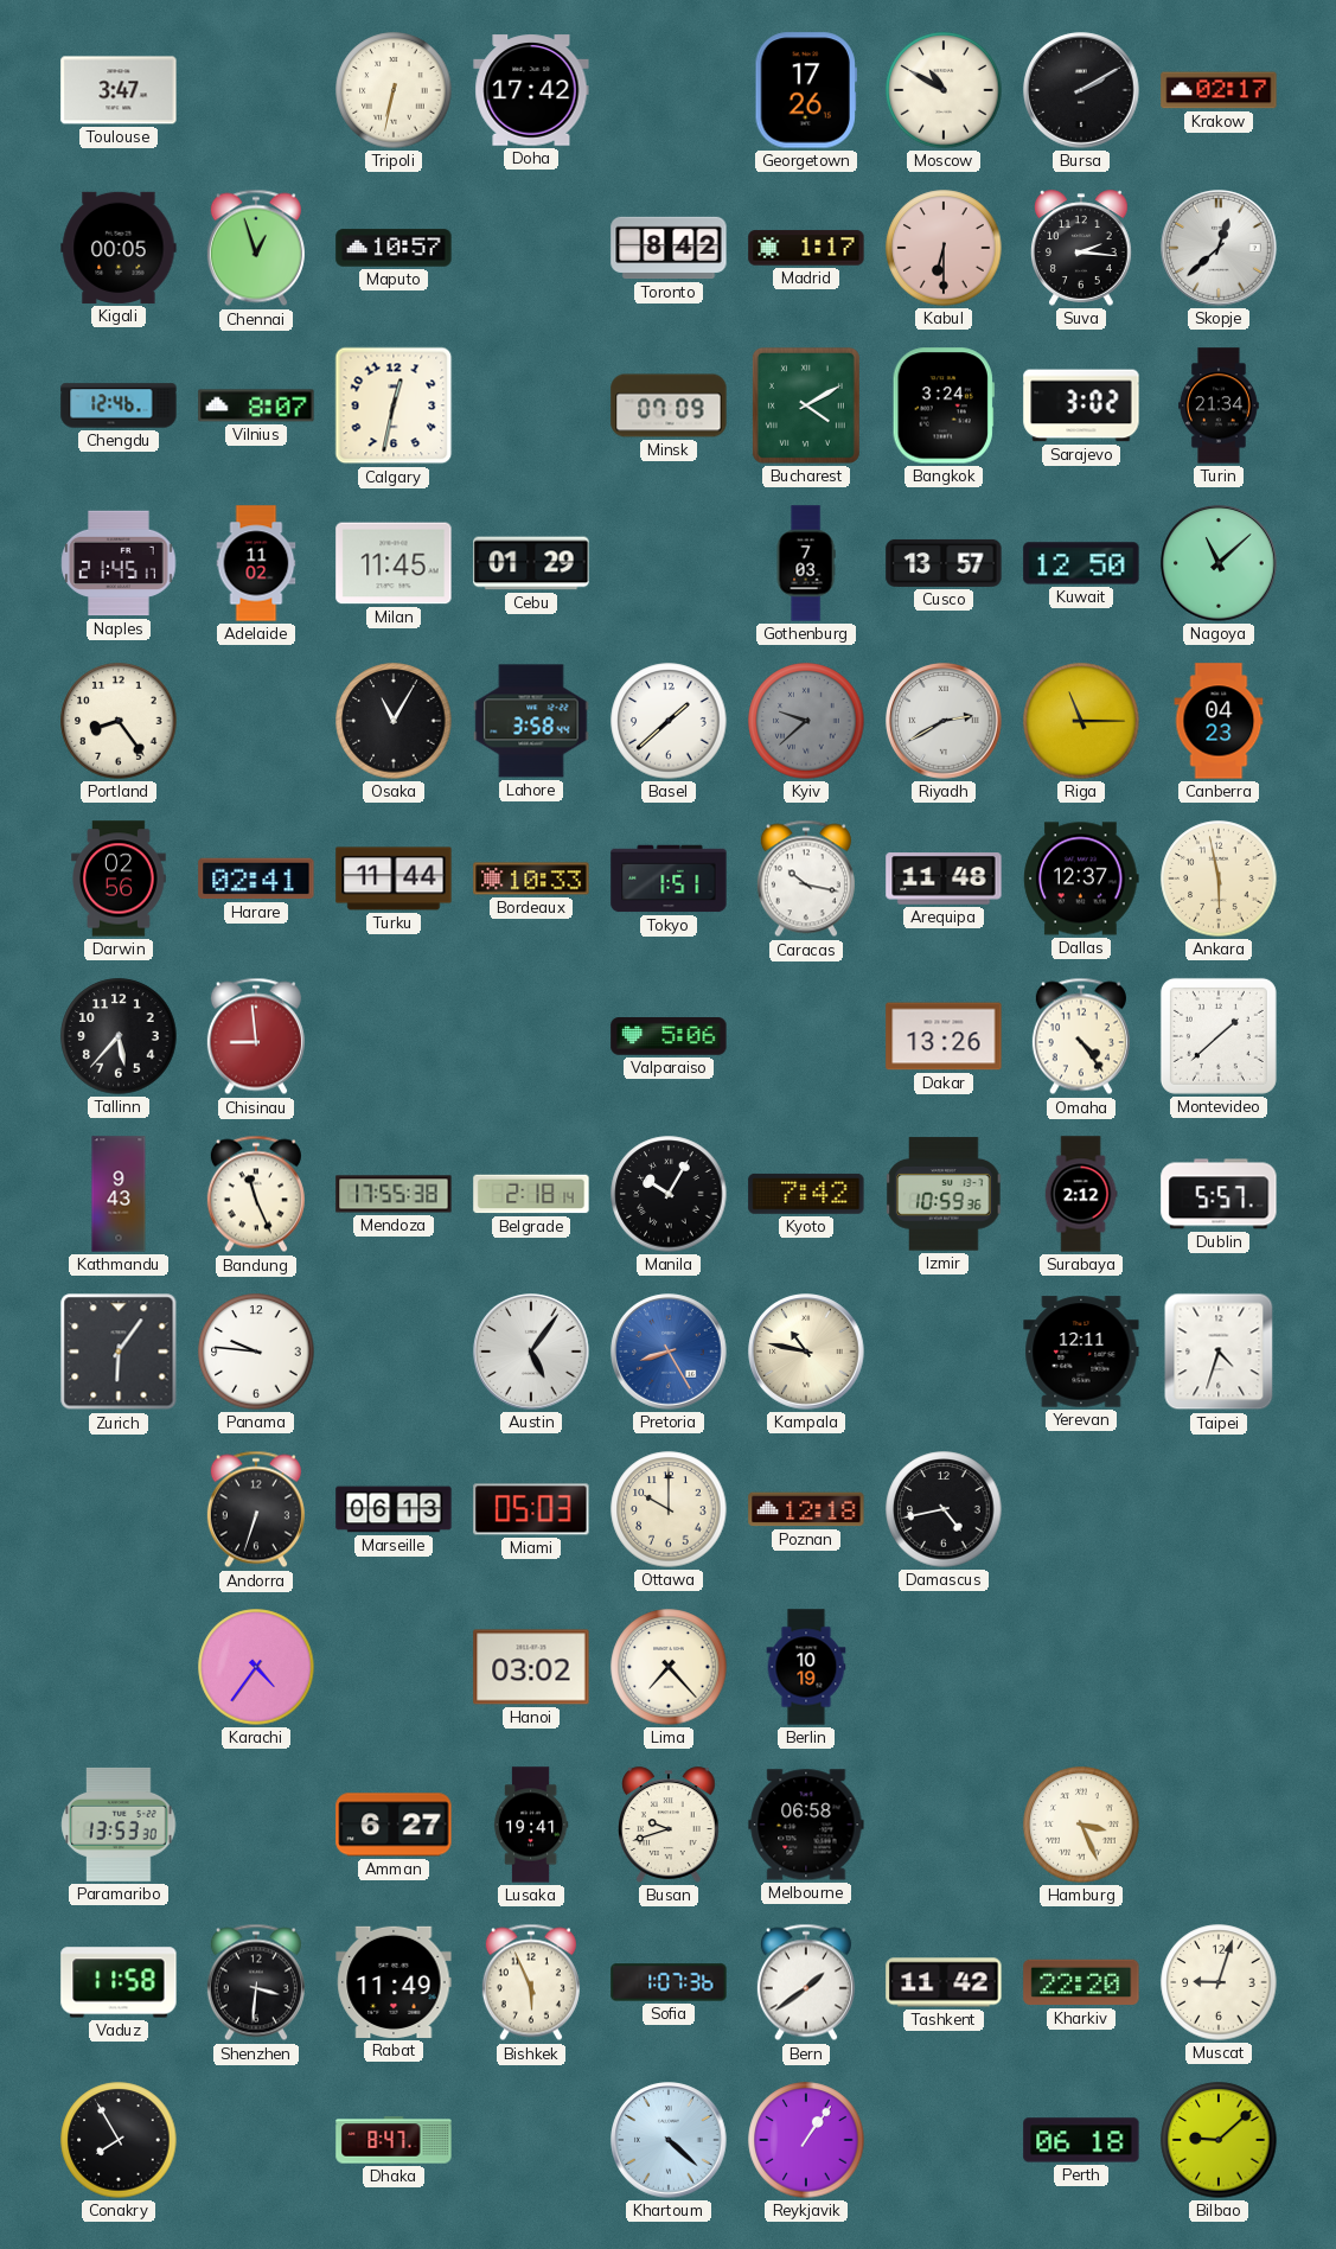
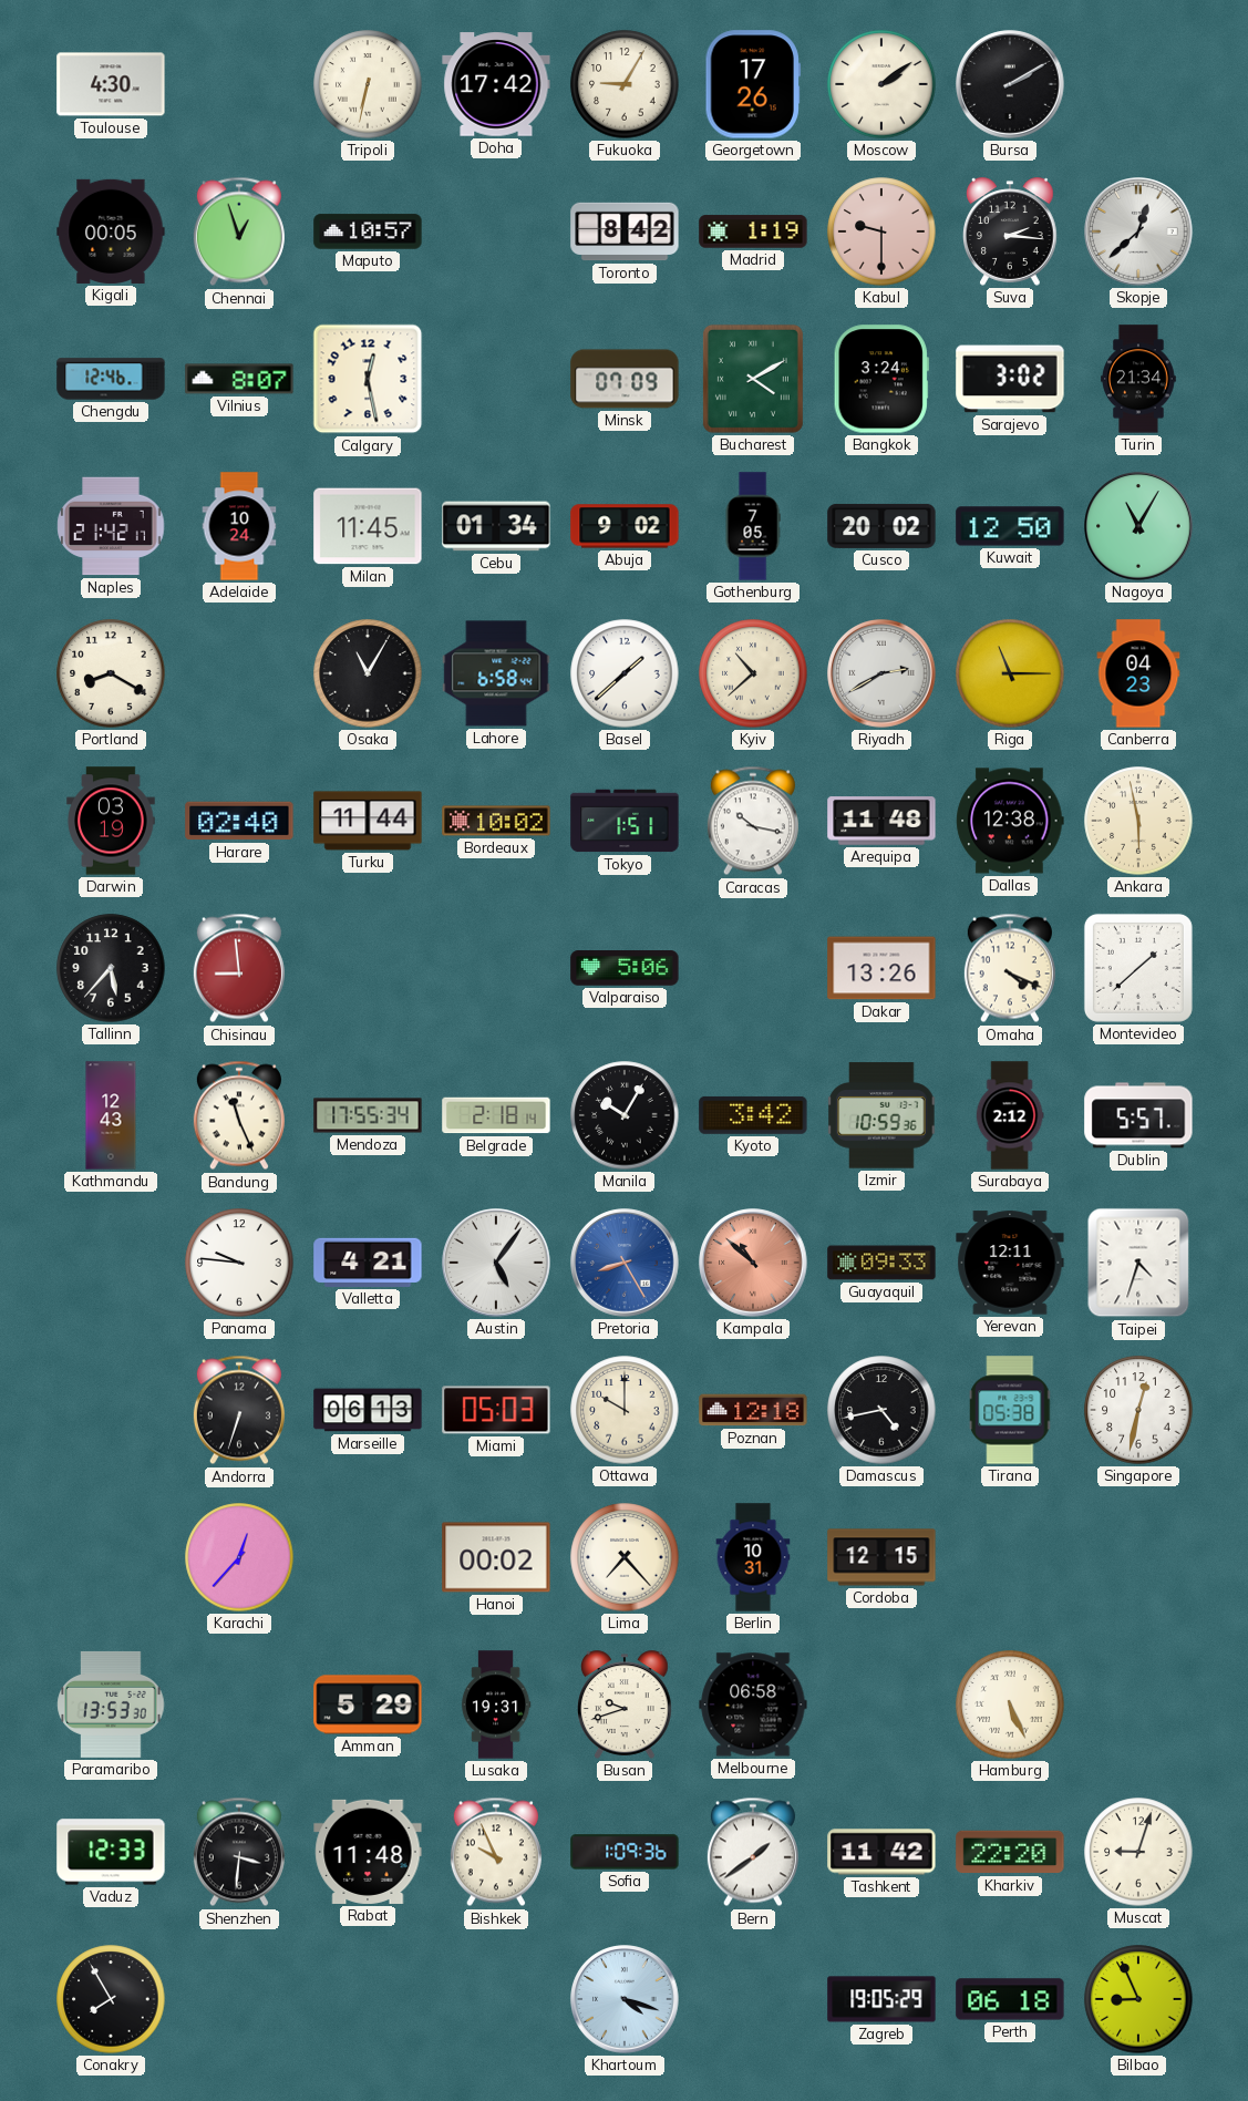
Toulouse: 3:47 -> 4:30
Fukuoka: none -> 9:05
Moscow: 10:50 -> 2:09
Krakow: 02:17 -> none
Madrid: 1:17 -> 1:19
Kabul: 6:30 -> 9:30
Calgary: 12:32 -> 12:28
Naples: 21:45 -> 21:42
Adelaide: 11:02 -> 10:24
Cebu: 01:29 -> 01:34
Abuja: none -> 9:02
Gothenburg: 7:03 -> 7:05
Cusco: 13:57 -> 20:02
Nagoya: 11:08 -> 11:05
Portland: 8:24 -> 8:20
Lahore: 3:58 -> 6:58
Kyiv: 9:38 -> 10:38
Kyiv dial: grey -> cream
Darwin: 02:56 -> 03:19
Harare: 02:41 -> 02:40
Bordeaux: 10:33 -> 10:02
Dallas: 12:37 -> 12:38
Omaha: 4:24 -> 4:19
Kathmandu: 9:43 -> 12:43
Mendoza: 17:55:38 -> 17:55:34
Kyoto: 7:42 -> 3:42
Zurich: 6:06 -> none
Valletta: none -> 4:21
Kampala: 10:47 -> 10:52
Kampala dial: cream -> salmon
Guayaquil: none -> 09:33
Tirana: none -> 05:38
Singapore: none -> 12:32
Karachi: 4:36 -> 12:37
Hanoi: 03:02 -> 00:02
Berlin: 10:19 -> 10:31
Cordoba: none -> 12:15
Amman: 6:27 -> 5:29
Lusaka: 19:41 -> 19:31
Hamburg: 3:26 -> 5:26
Vaduz: 11:58 -> 12:33
Rabat: 11:49 -> 11:48
Bishkek: 5:56 -> 9:56
Sofia: 1:07 -> 1:09
Dhaka: 8:47 -> none
Khartoum: 4:22 -> 4:18
Reykjavik: 1:06 -> none
Zagreb: none -> 19:05
Bilbao: 9:08 -> 8:56
